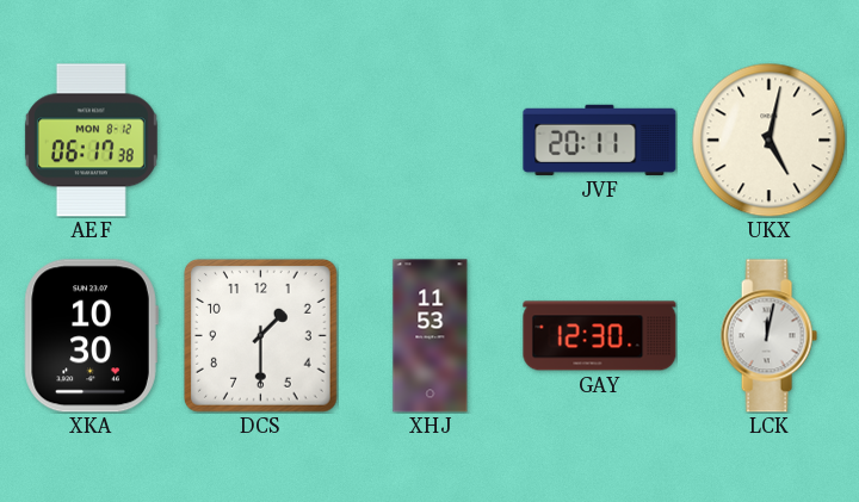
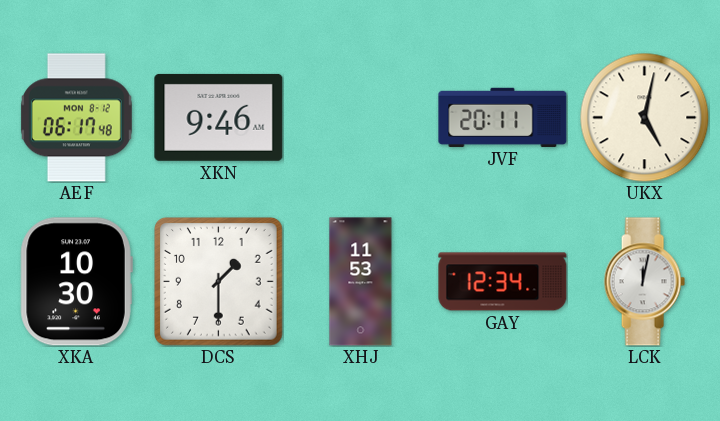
AEF: 06:17:38 -> 06:17:48
XKN: none -> 9:46
GAY: 12:30 -> 12:34
